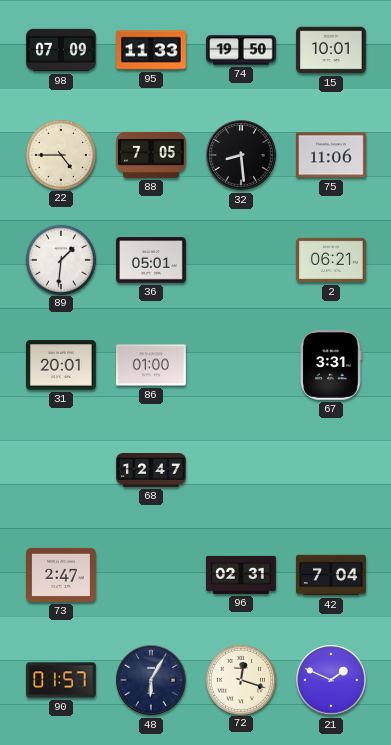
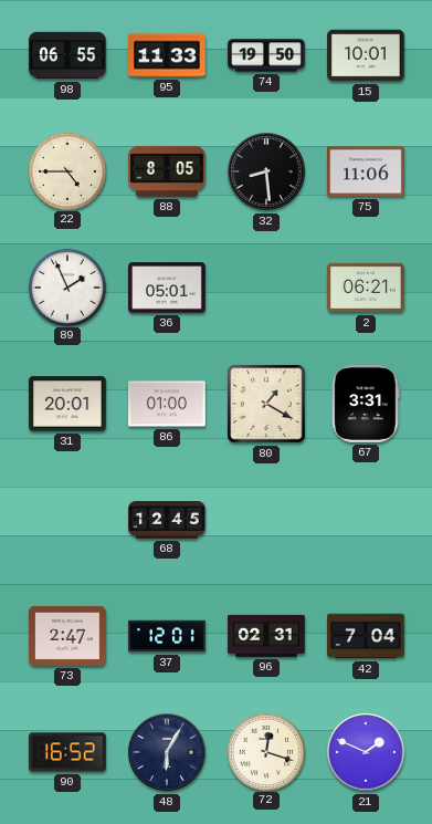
98: 07:09 -> 06:55
88: 7:05 -> 8:05
89: 1:31 -> 1:56
80: none -> 1:20
68: 12:47 -> 12:45
37: none -> 12:01
90: 01:57 -> 16:52
